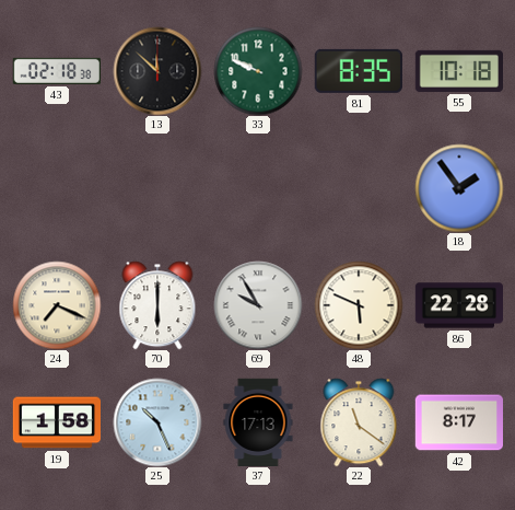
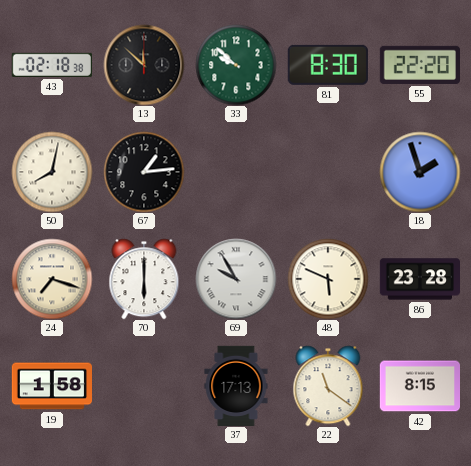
33: 9:49 -> 9:52
81: 8:35 -> 8:30
55: 10:18 -> 22:20
50: none -> 8:02
67: none -> 1:14
18: 1:54 -> 1:57
24: 7:19 -> 7:18
86: 22:28 -> 23:28
25: 10:26 -> none
42: 8:17 -> 8:15
